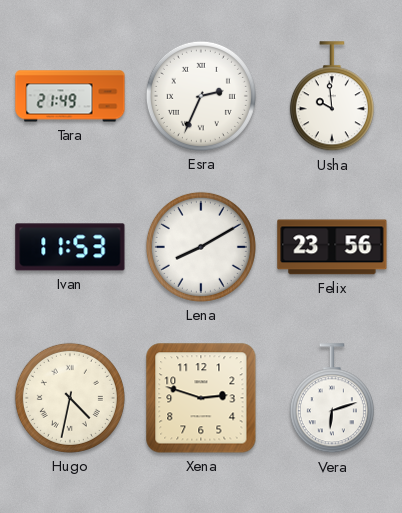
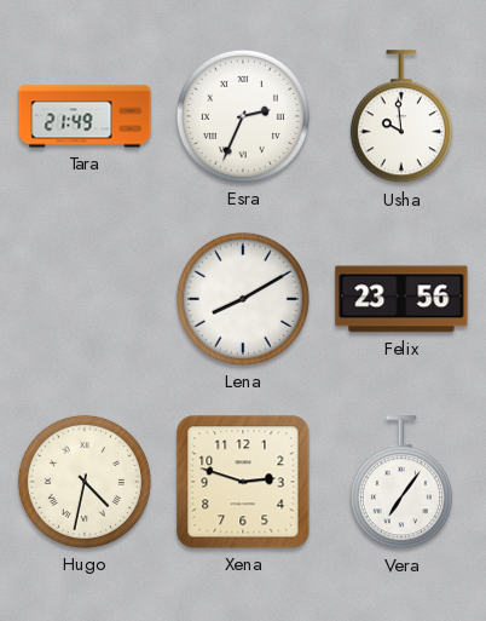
Ivan: 11:53 -> none
Vera: 6:12 -> 7:06
